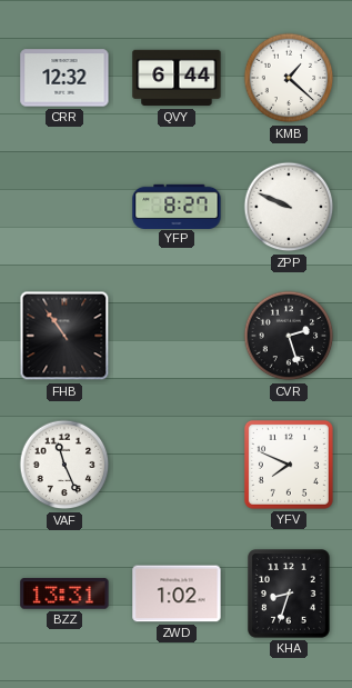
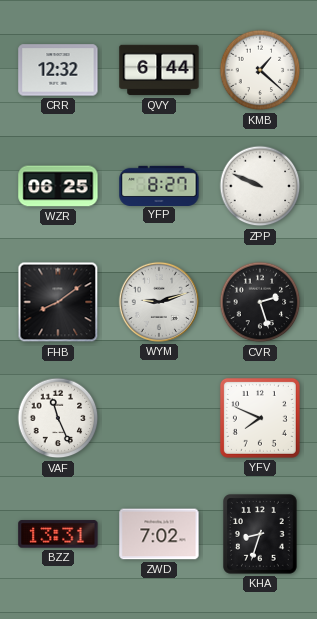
WZR: none -> 06:25
FHB: 10:54 -> 8:09
WYM: none -> 9:12
ZWD: 1:02 -> 7:02
